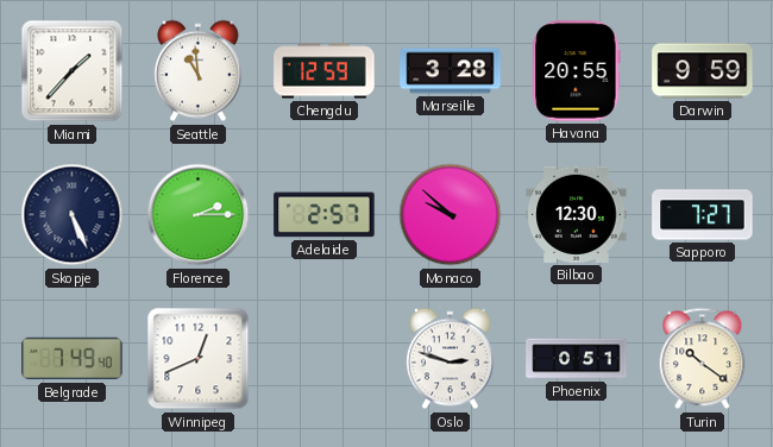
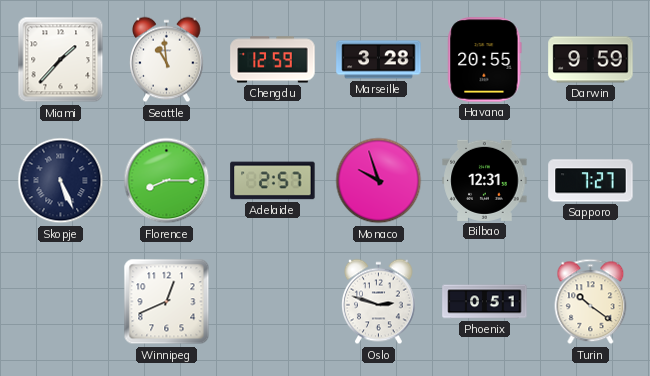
Florence: 2:15 -> 8:15
Monaco: 9:52 -> 9:57
Bilbao: 12:30 -> 12:31
Belgrade: 7:49 -> none
